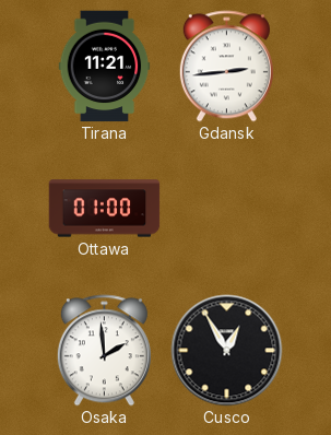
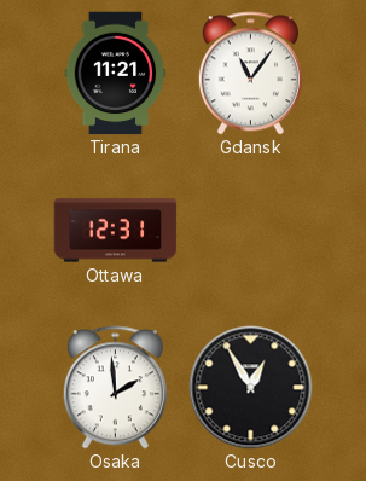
Gdansk: 2:44 -> 11:06
Ottawa: 01:00 -> 12:31
